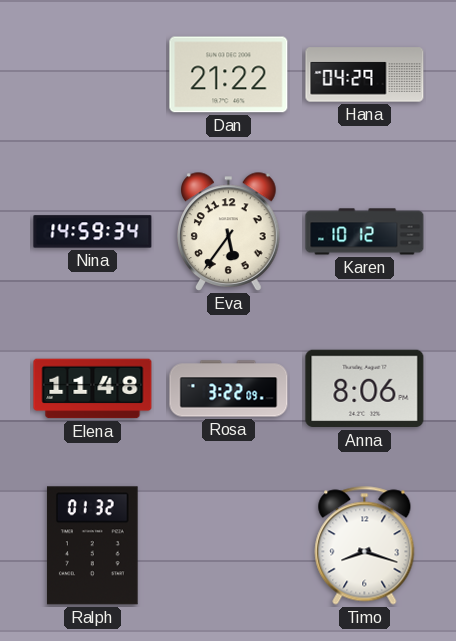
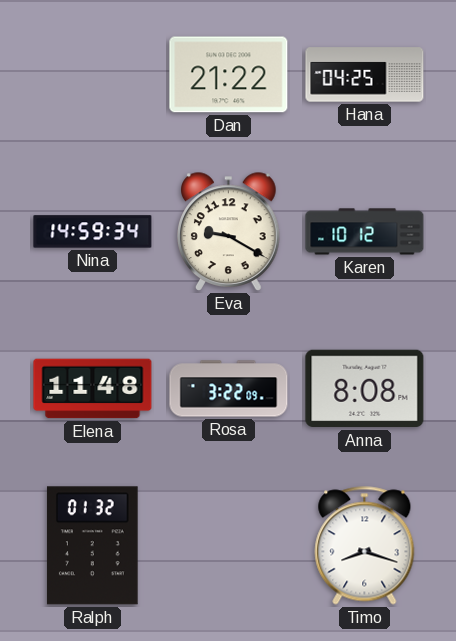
Hana: 04:29 -> 04:25
Eva: 5:36 -> 9:20
Anna: 8:06 -> 8:08
